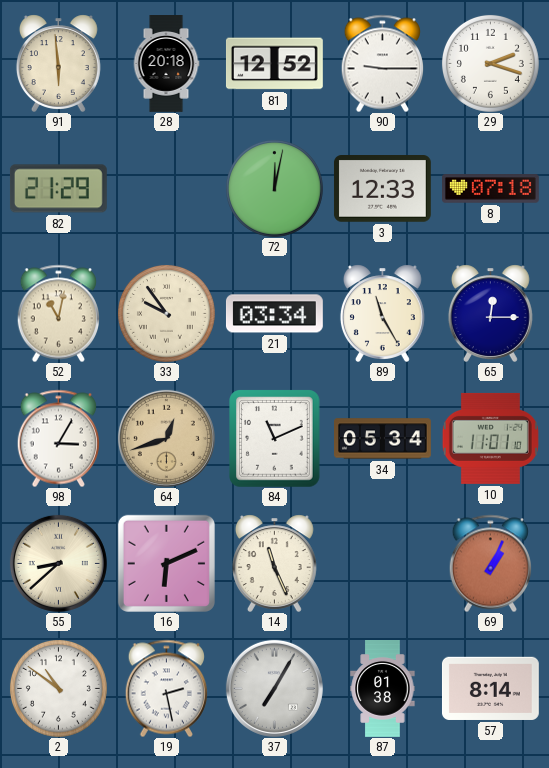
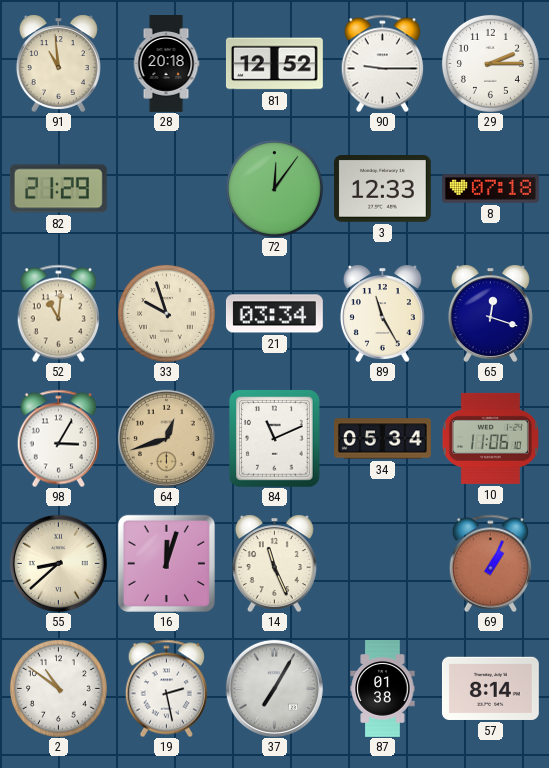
91: 5:59 -> 10:59
29: 2:18 -> 2:15
72: 12:02 -> 12:06
52: 11:02 -> 11:01
33: 9:54 -> 9:57
65: 12:15 -> 12:18
10: 11:01 -> 11:06
16: 6:11 -> 12:03
